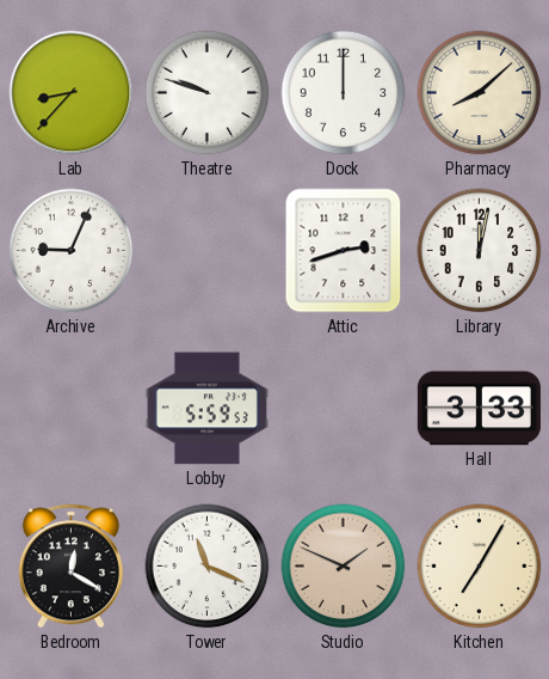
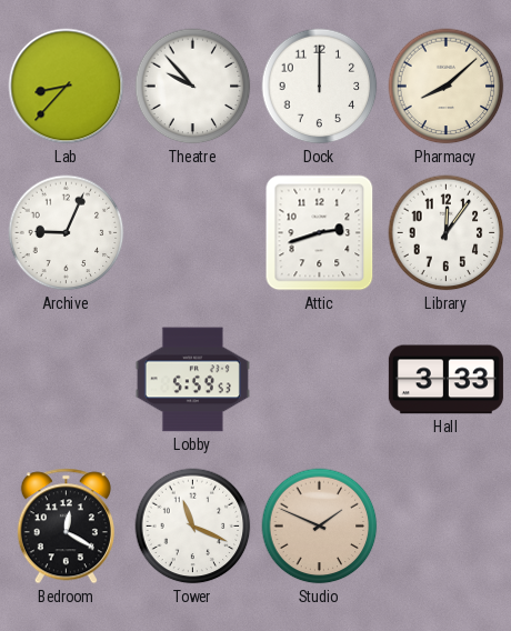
Theatre: 9:48 -> 9:53
Library: 12:02 -> 12:06
Kitchen: 7:05 -> none
